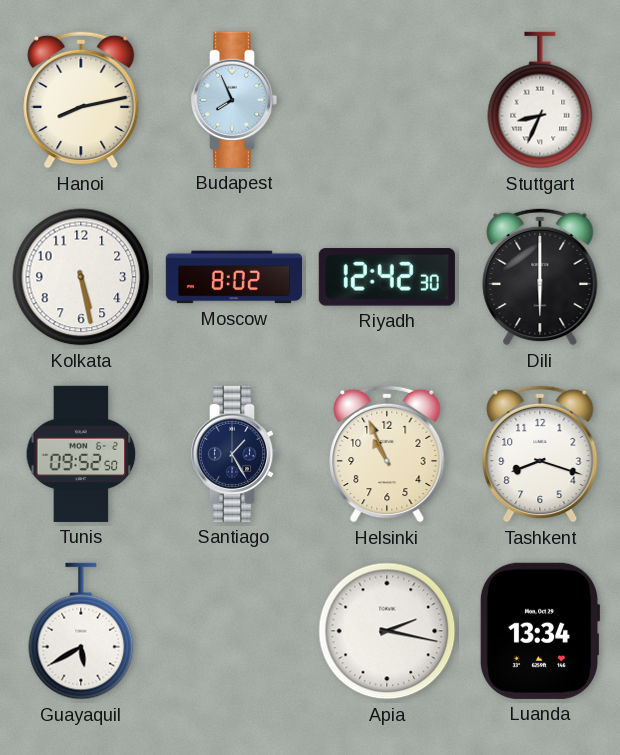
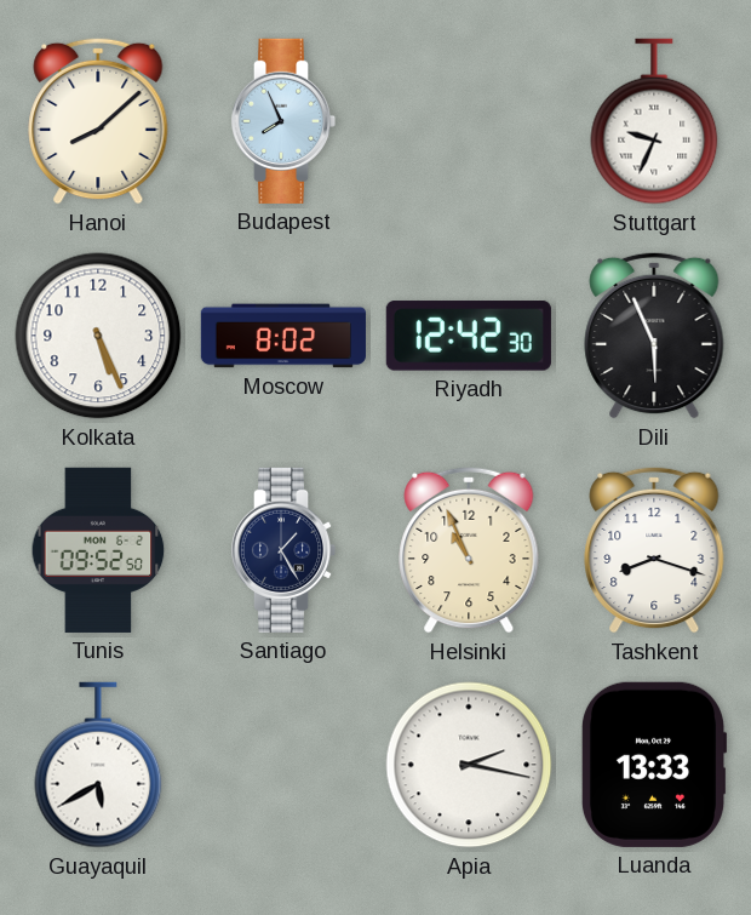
Hanoi: 8:13 -> 8:08
Stuttgart: 8:34 -> 9:34
Kolkata: 5:28 -> 5:26
Dili: 6:00 -> 5:56
Luanda: 13:34 -> 13:33
